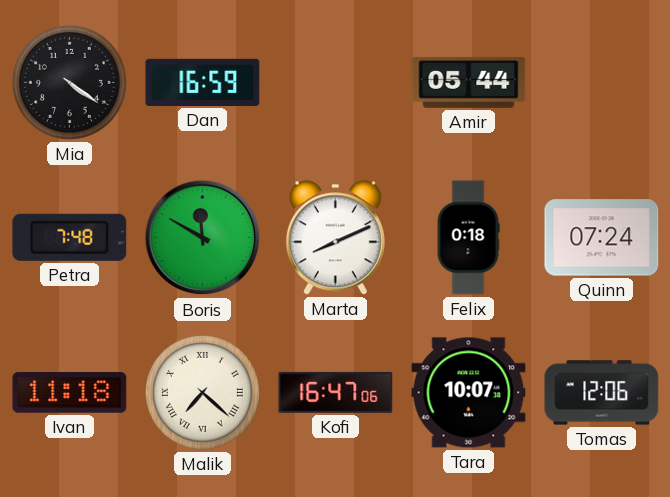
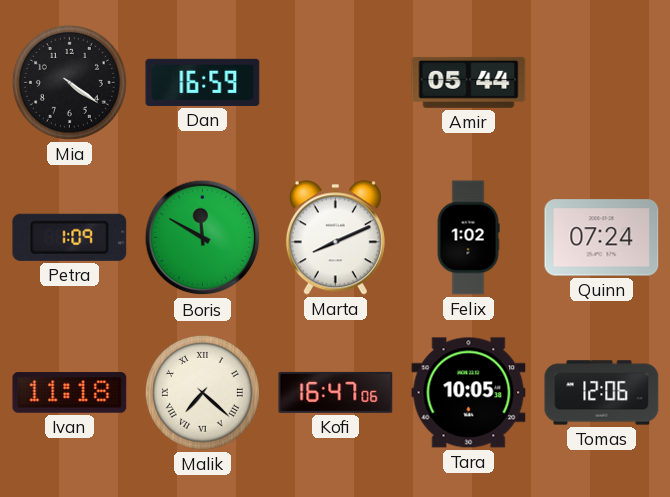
Petra: 7:48 -> 1:09
Felix: 0:18 -> 1:02
Tara: 10:07 -> 10:05
